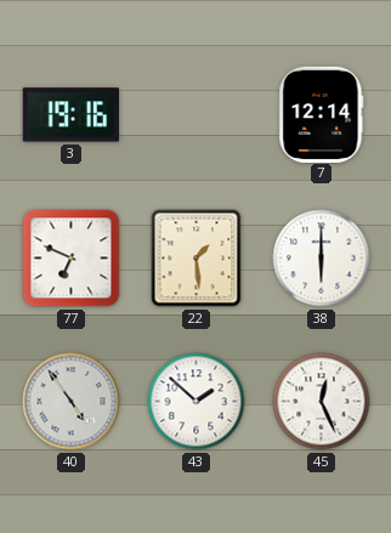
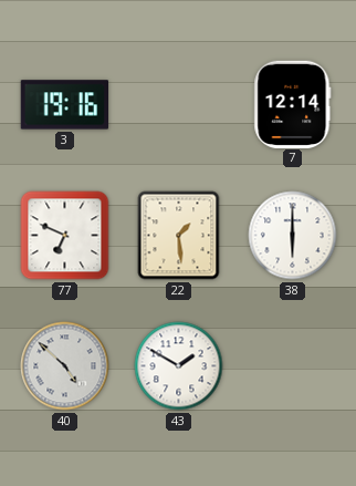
40: 4:54 -> 4:52
43: 1:52 -> 1:50
45: 12:26 -> none
